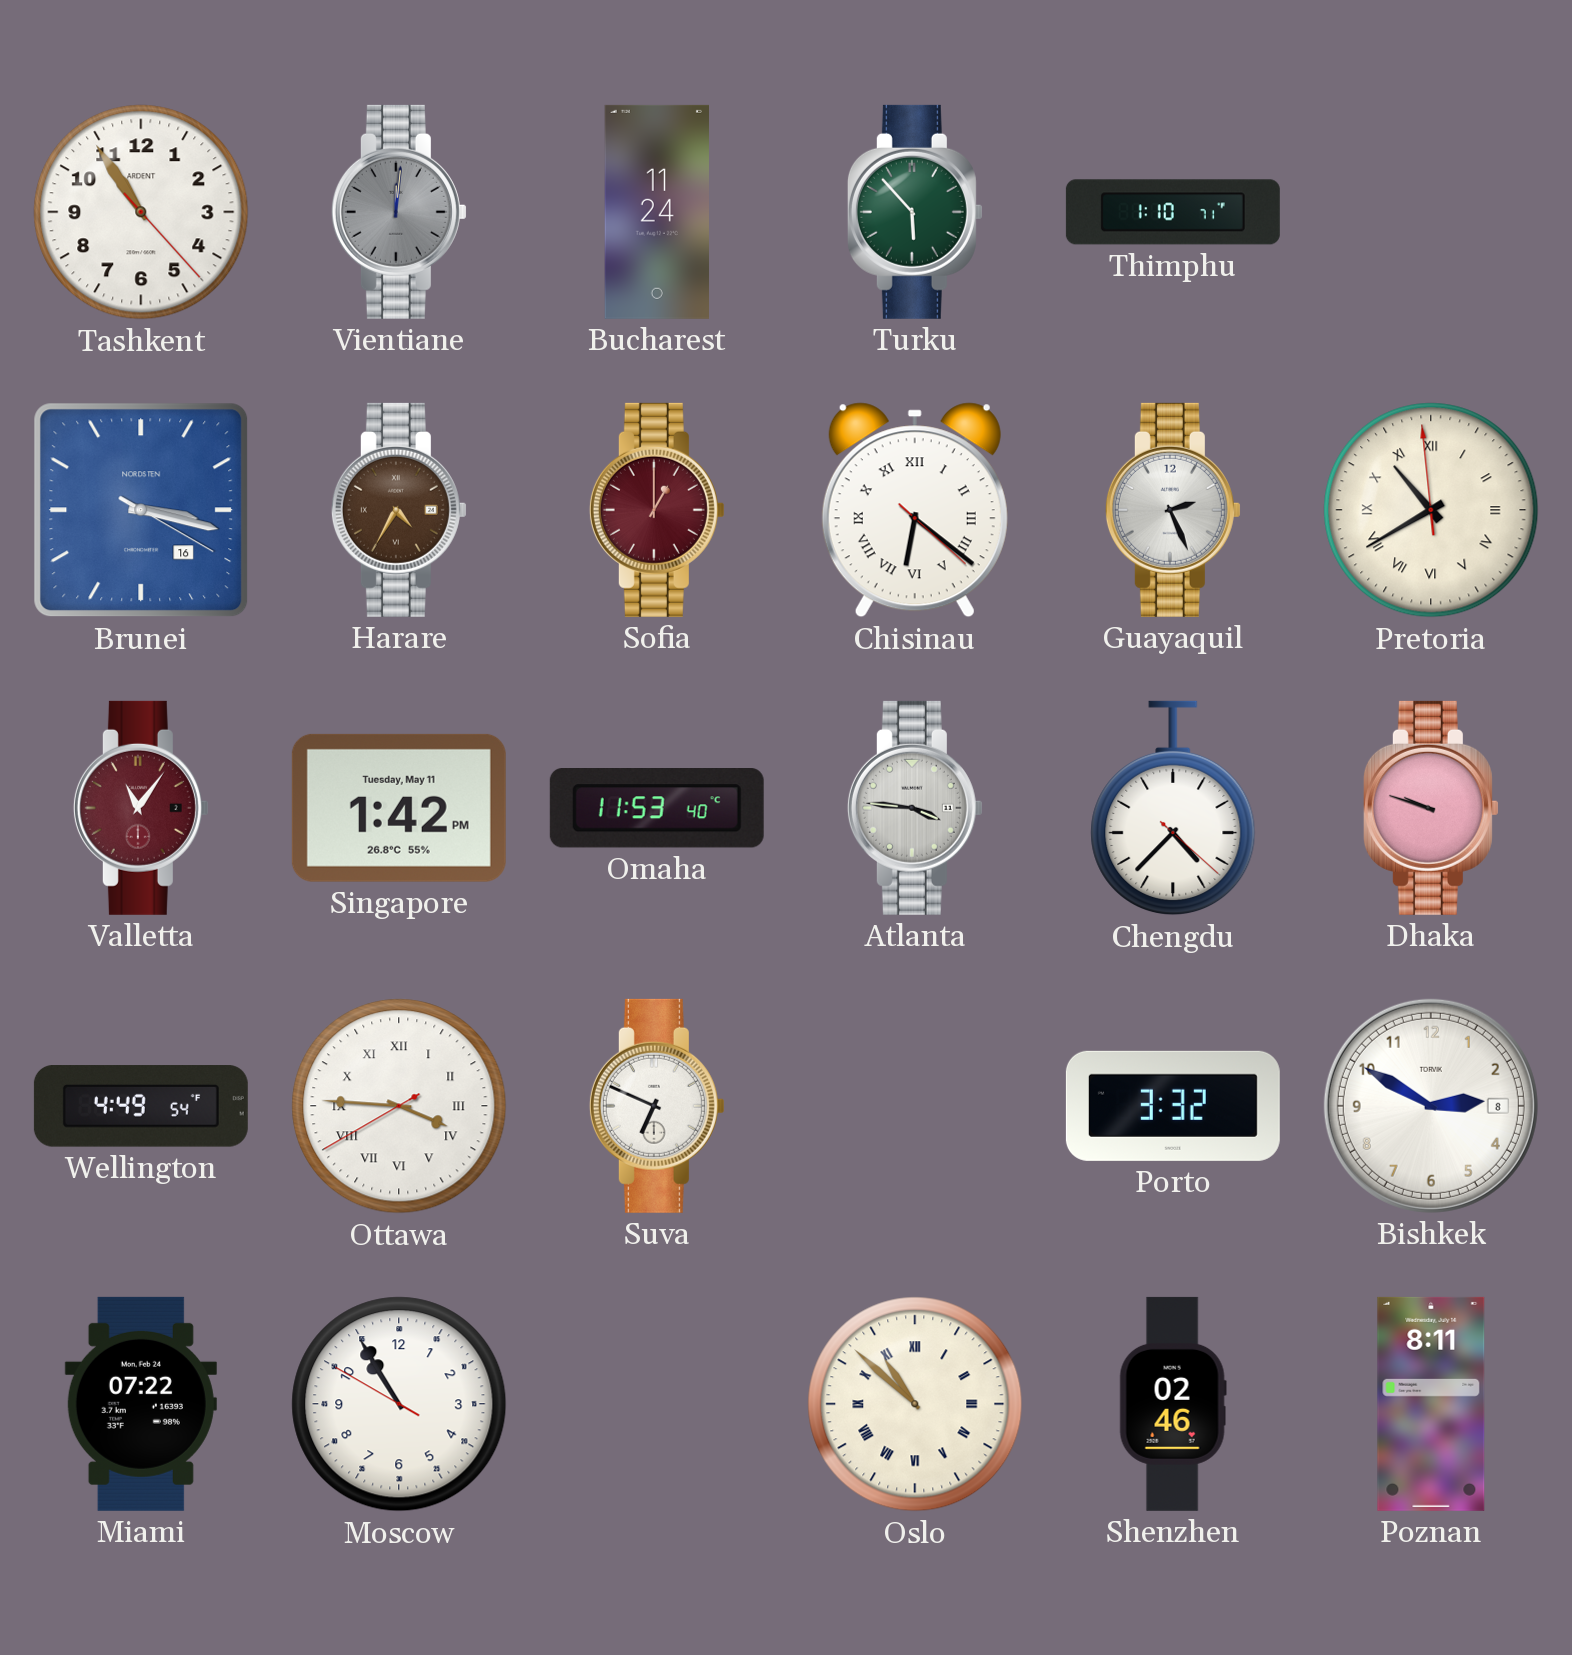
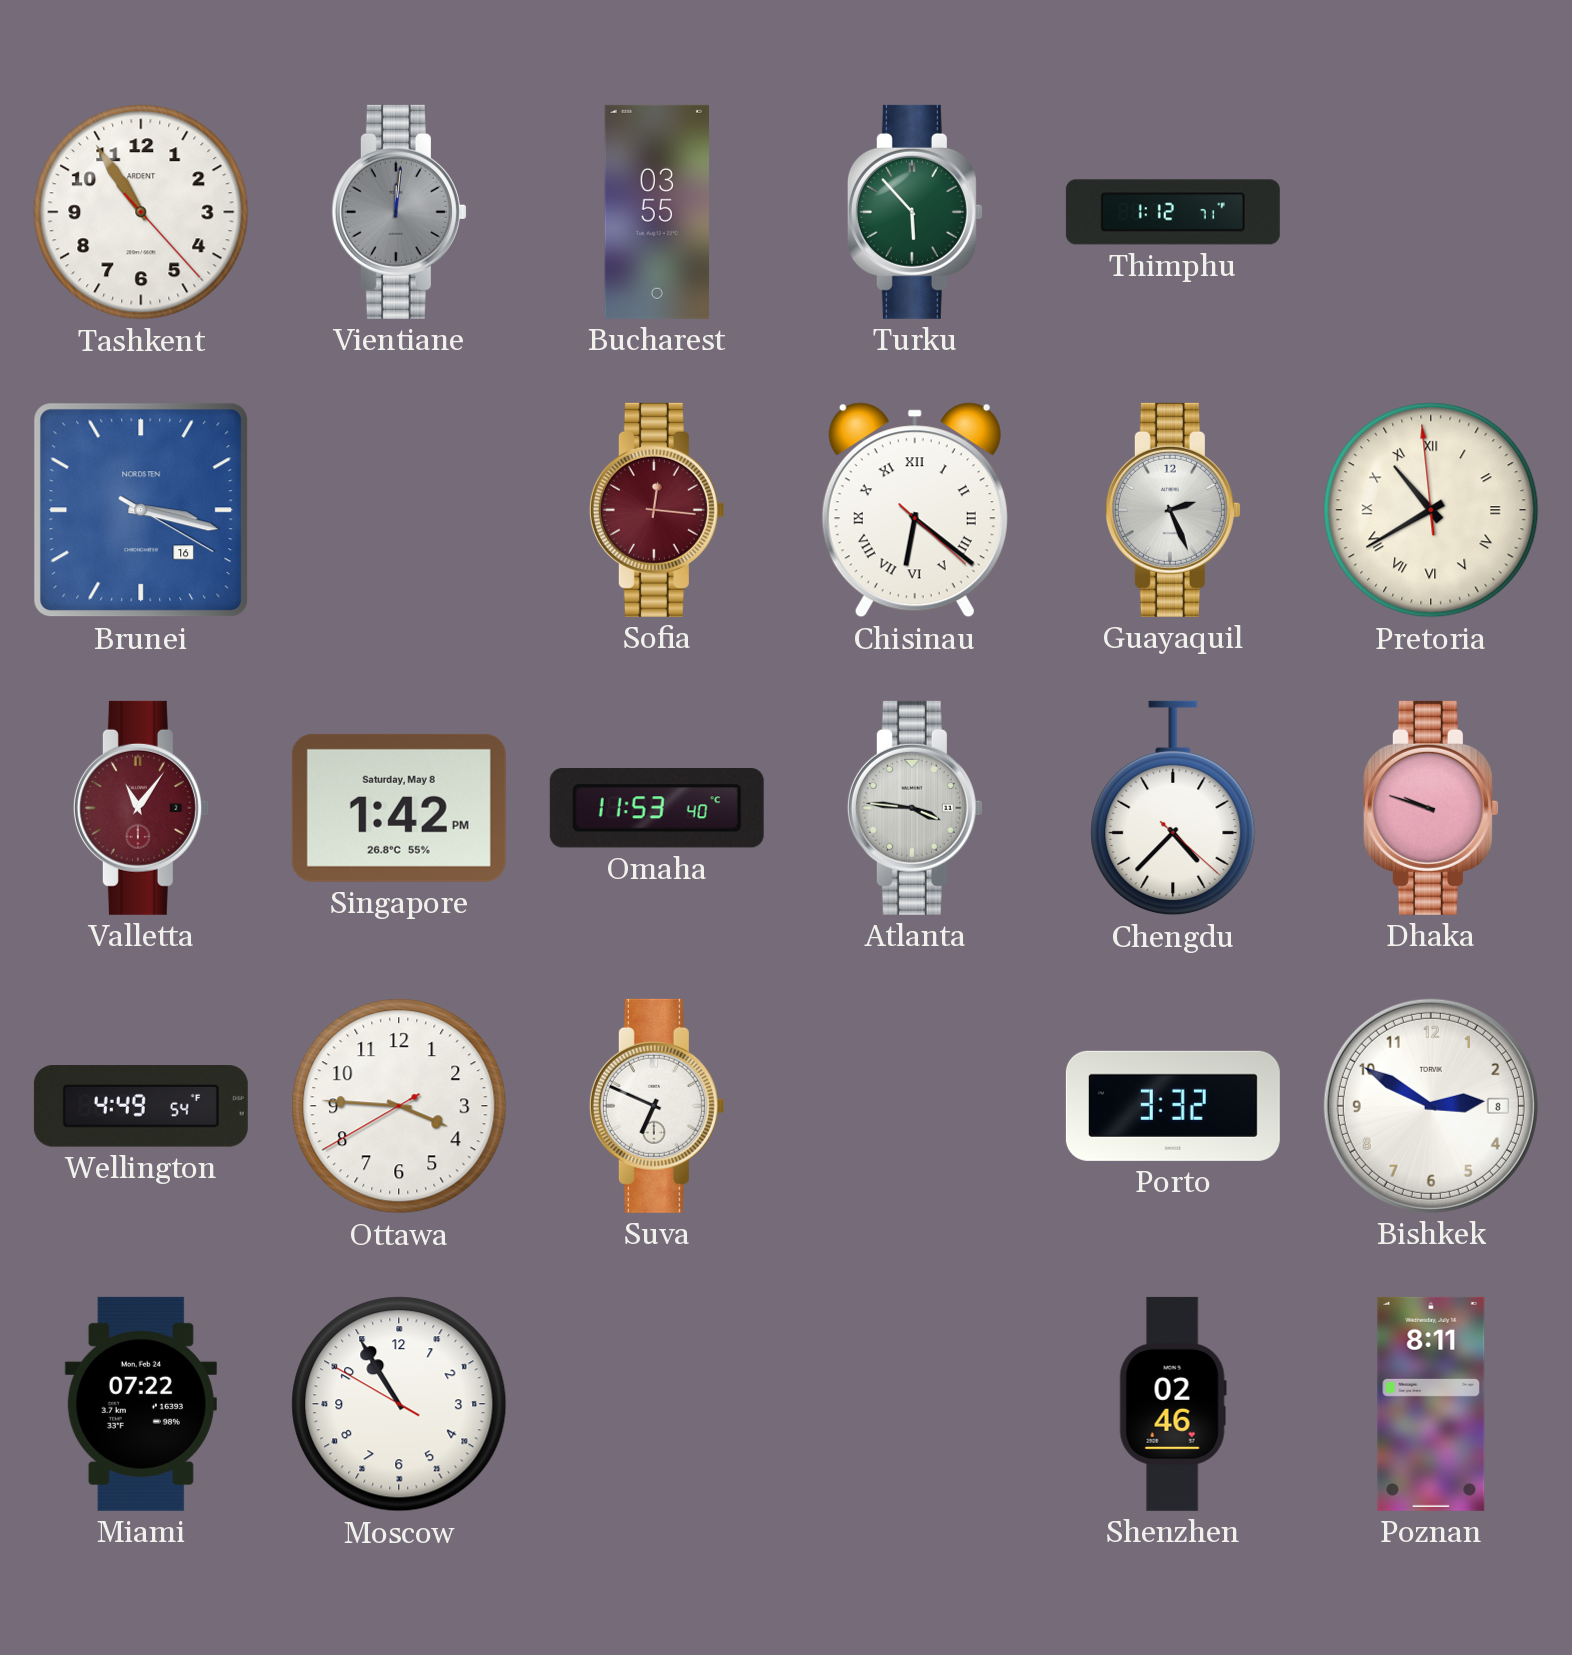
Bucharest: 11:24 -> 03:55
Thimphu: 1:10 -> 1:12
Harare: 4:35 -> none
Sofia: 1:00 -> 12:16
Singapore date: Tuesday, May 11 -> Saturday, May 8
Ottawa numerals: Roman -> Arabic
Oslo: 10:52 -> none
